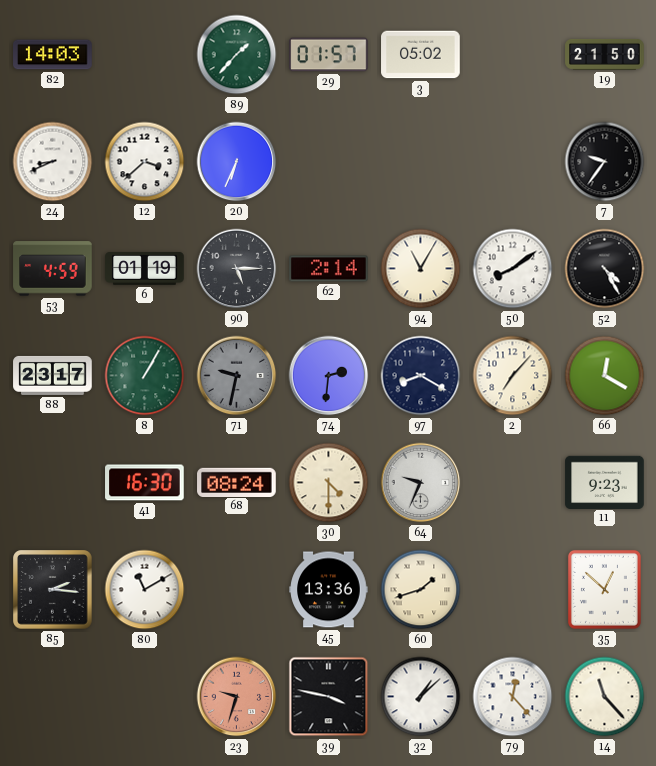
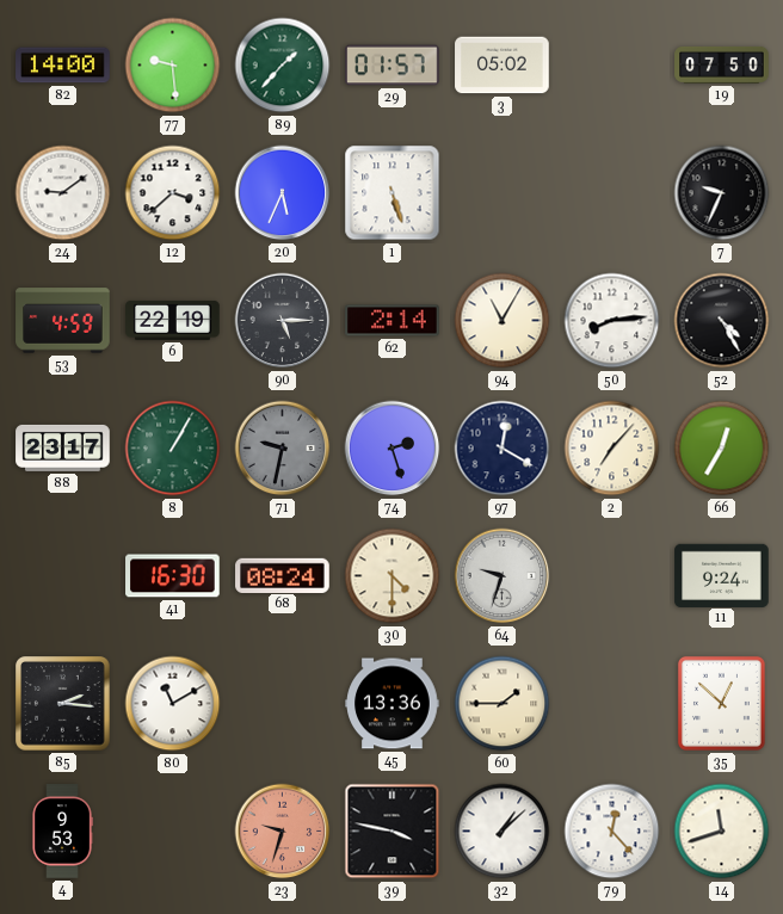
82: 14:03 -> 14:00
77: none -> 9:29
19: 21:50 -> 07:50
24: 8:41 -> 9:09
20: 6:34 -> 5:34
1: none -> 5:27
7: 9:36 -> 9:34
6: 01:19 -> 22:19
50: 8:09 -> 8:14
74: 2:31 -> 2:27
97: 8:20 -> 12:20
66: 12:20 -> 12:35
64: 9:34 -> 9:33
11: 9:23 -> 9:24
60: 1:42 -> 1:45
4: none -> 9:53
14: 11:23 -> 11:42
